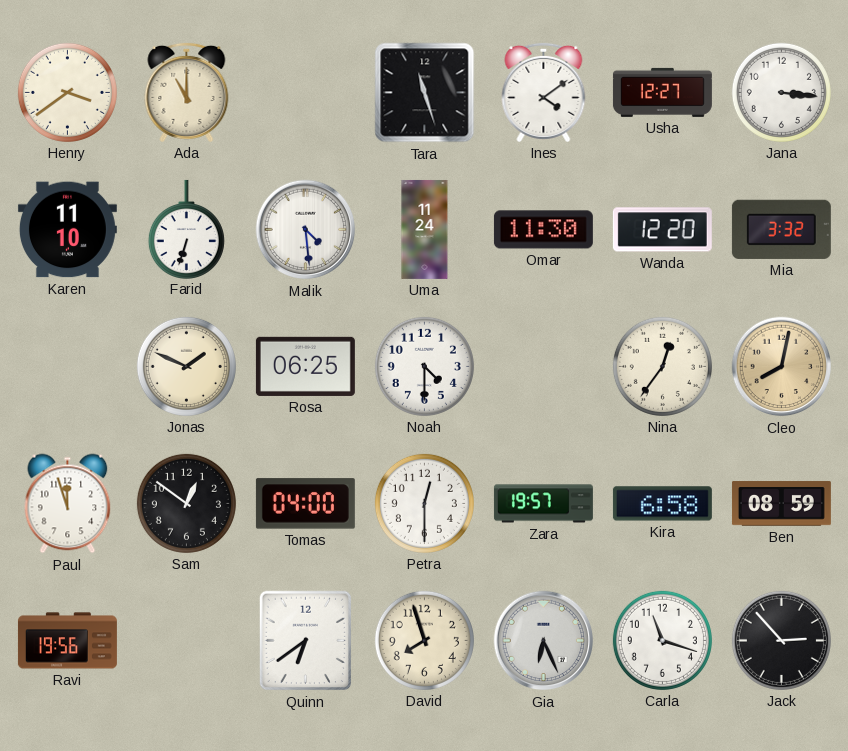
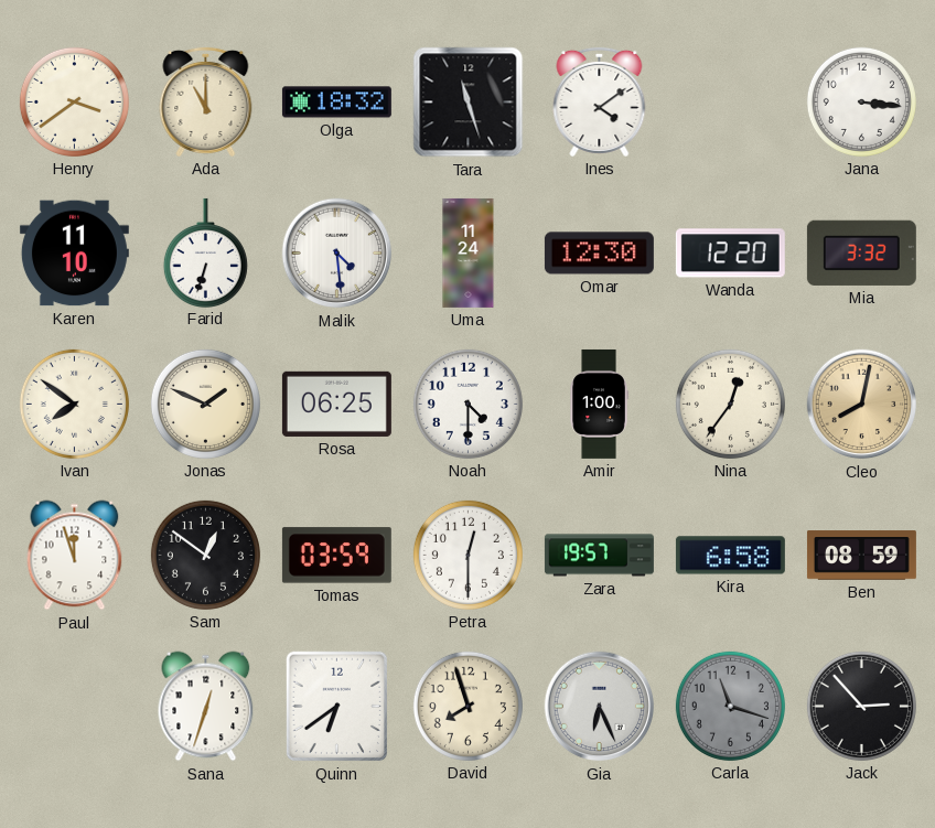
Olga: none -> 18:32
Usha: 12:27 -> none
Omar: 11:30 -> 12:30
Ivan: none -> 7:51
Amir: none -> 1:00
Tomas: 04:00 -> 03:59
Ravi: 19:56 -> none
Sana: none -> 12:33
Carla dial: white -> grey
